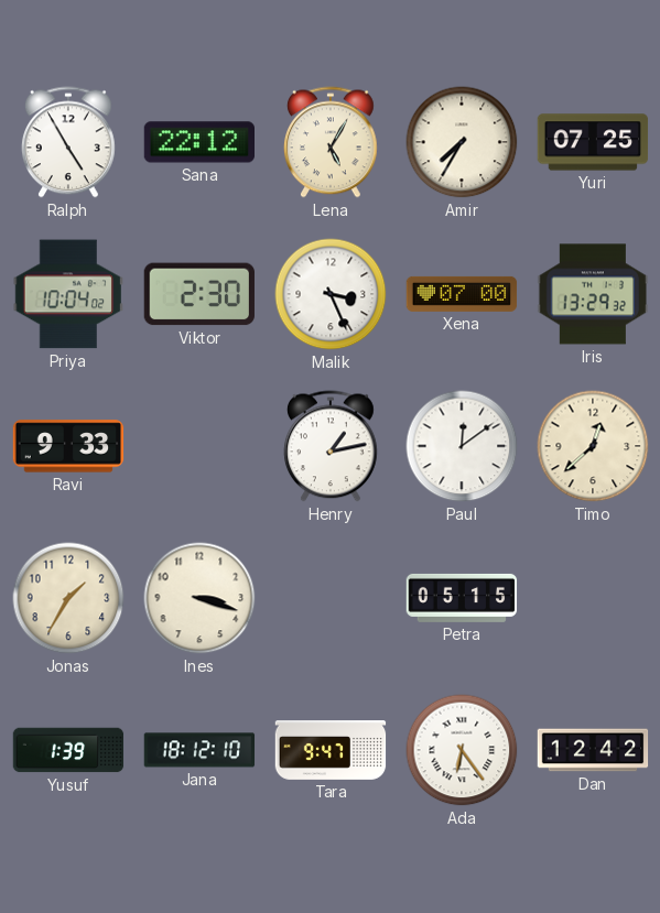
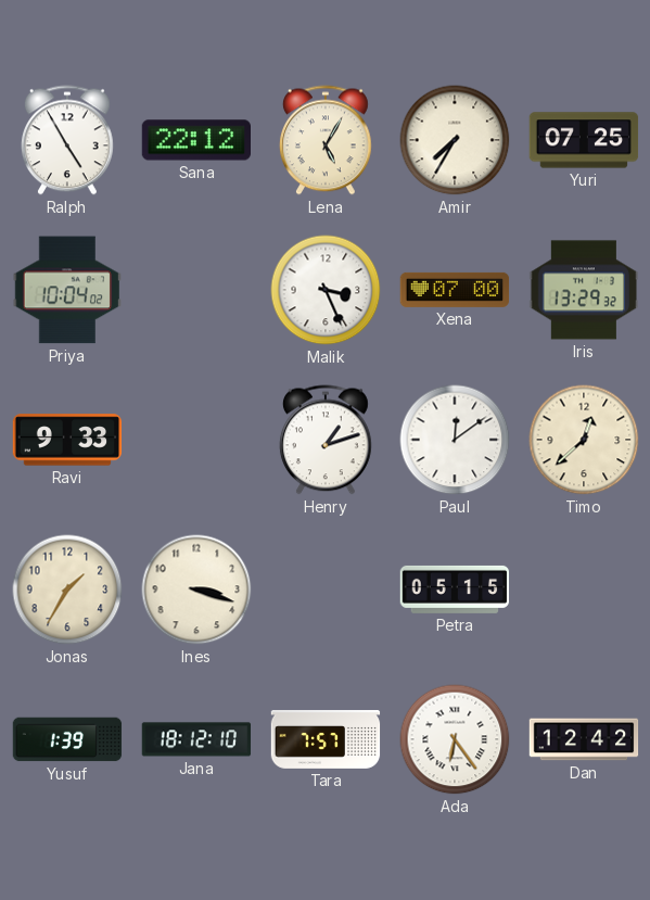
Viktor: 2:30 -> none
Henry: 1:13 -> 1:12
Tara: 9:47 -> 7:57
